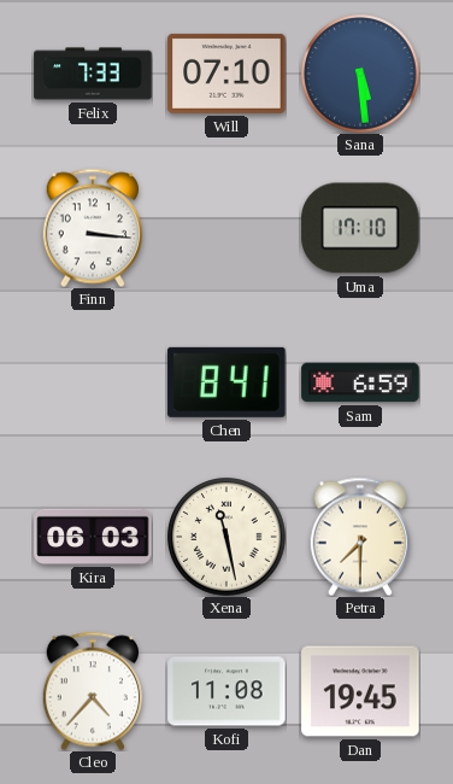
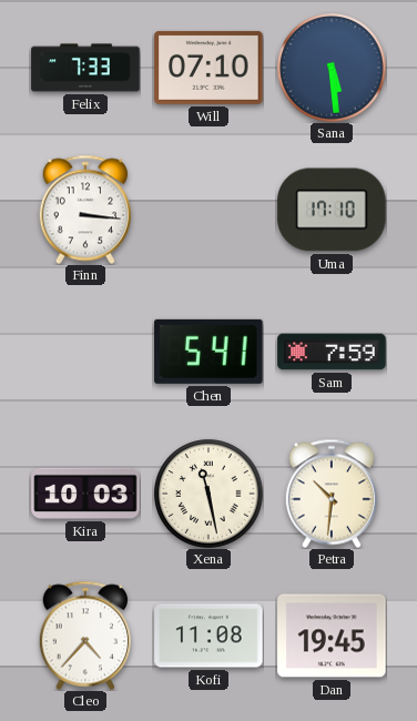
Chen: 8:41 -> 5:41
Sam: 6:59 -> 7:59
Kira: 06:03 -> 10:03
Petra: 7:30 -> 10:31
